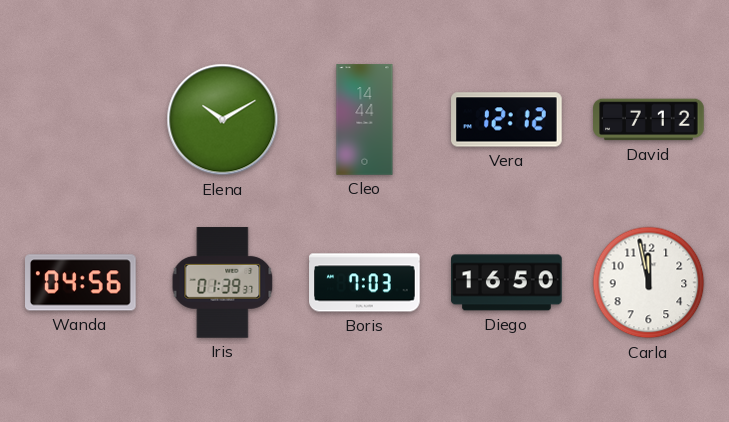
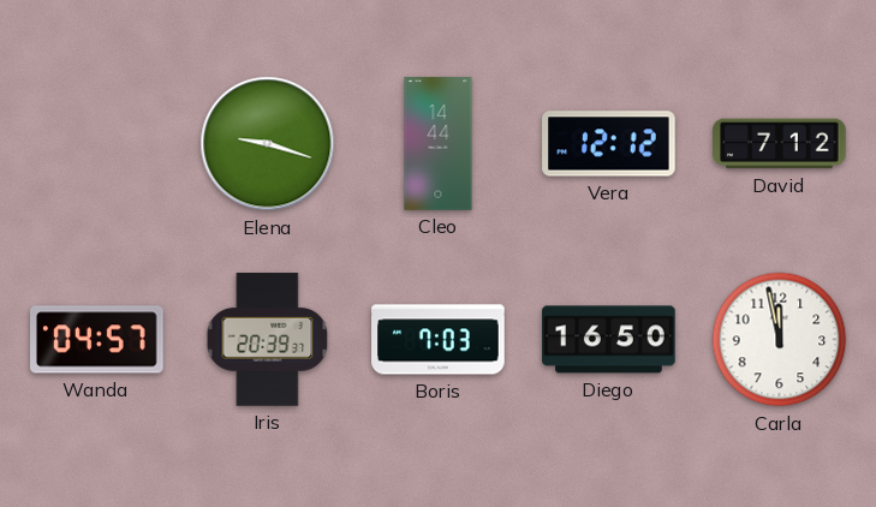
Elena: 10:10 -> 9:18
Wanda: 04:56 -> 04:57
Iris: 01:39 -> 20:39
